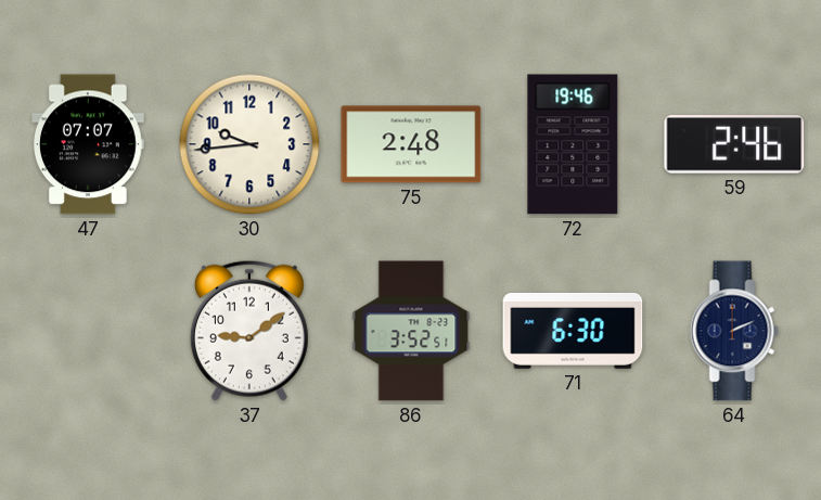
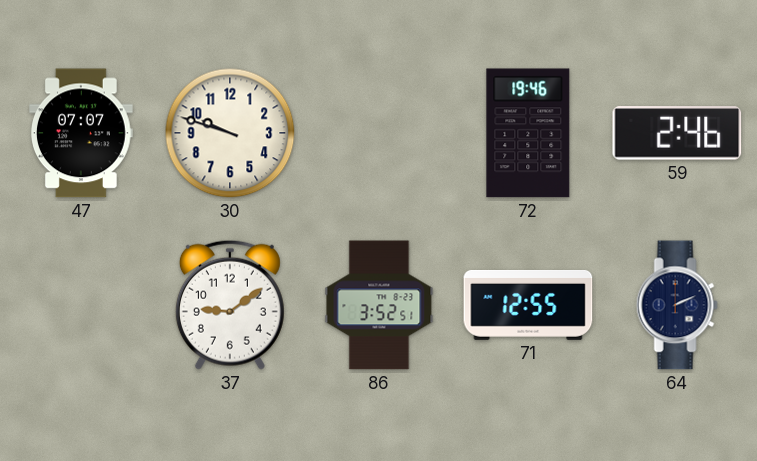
30: 9:44 -> 9:48
75: 2:48 -> none
71: 6:30 -> 12:55
